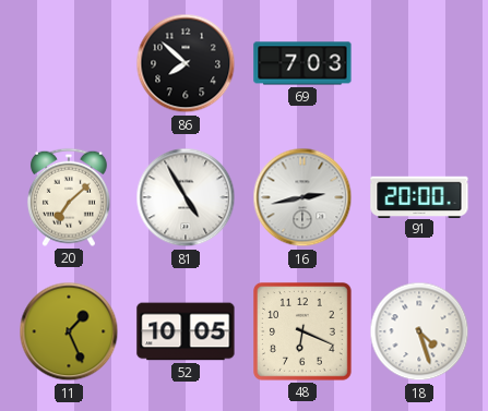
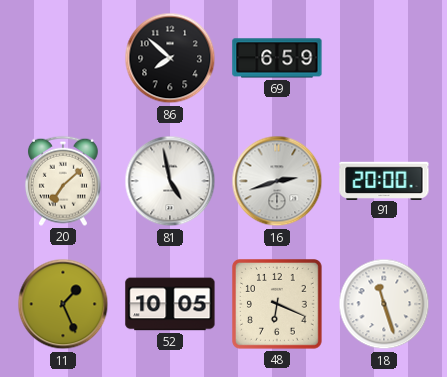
69: 7:03 -> 6:59
81: 4:55 -> 4:58
16: 2:43 -> 2:42
18: 4:27 -> 11:27
